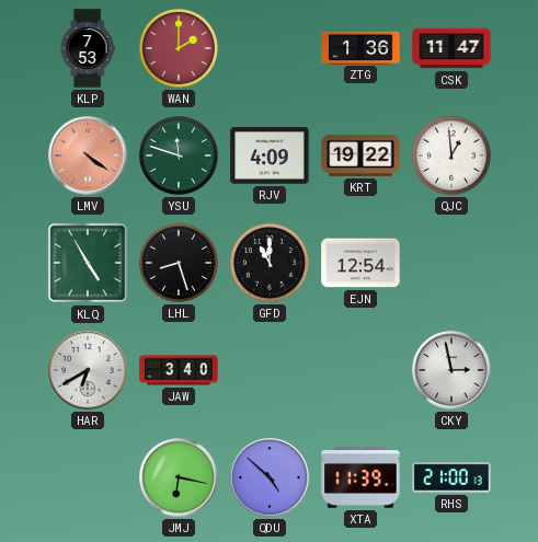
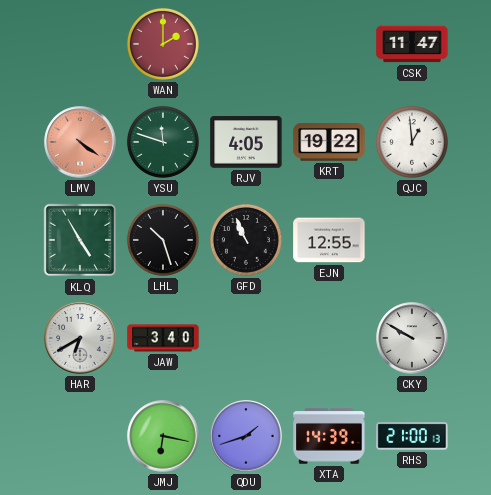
KLP: 7:53 -> none
ZTG: 1:36 -> none
RJV: 4:09 -> 4:05
LHL: 8:27 -> 10:27
GFD: 11:00 -> 10:56
EJN: 12:54 -> 12:55
CKY: 2:58 -> 9:50
QDU: 4:52 -> 1:42
XTA: 11:39 -> 14:39
